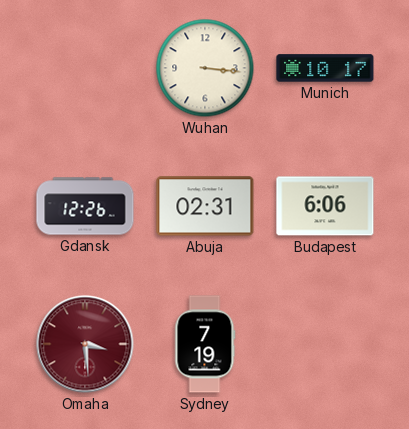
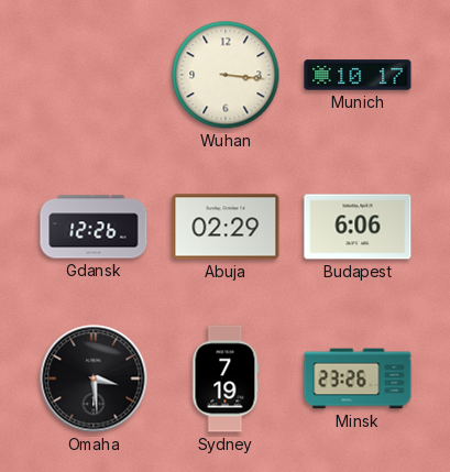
Abuja: 02:31 -> 02:29
Omaha dial: burgundy -> black
Minsk: none -> 23:26
